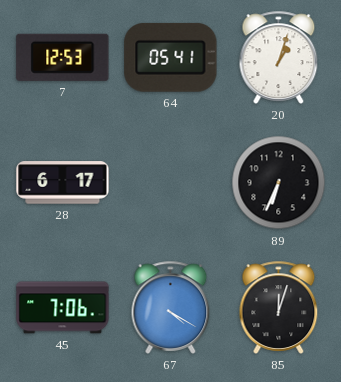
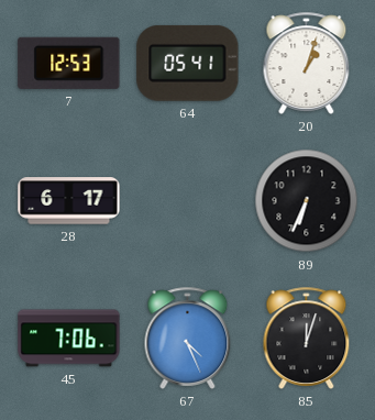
67: 4:20 -> 4:26
